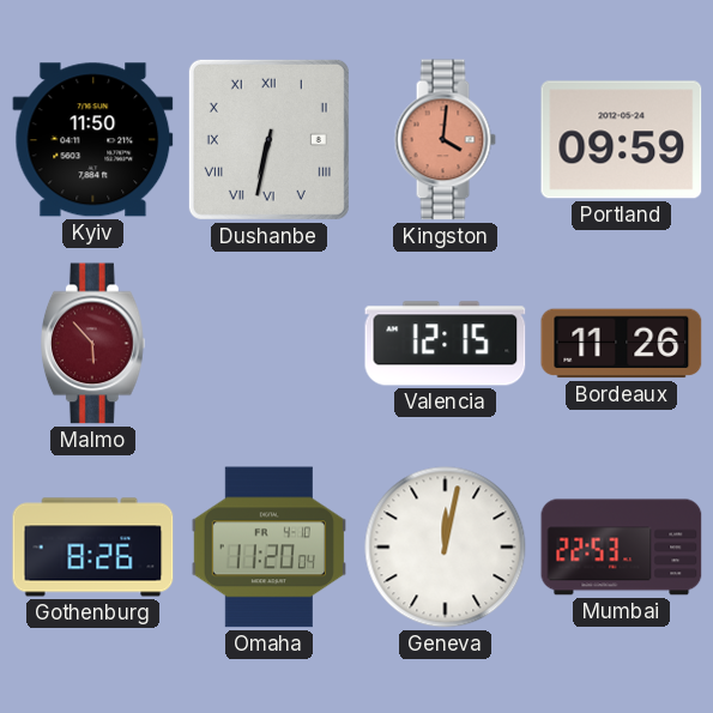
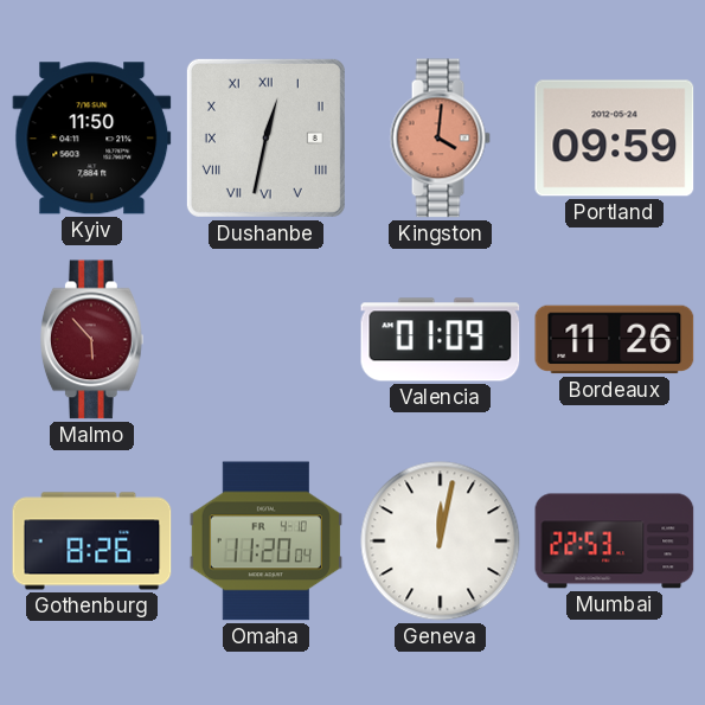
Dushanbe: 6:32 -> 12:32
Valencia: 12:15 -> 01:09
